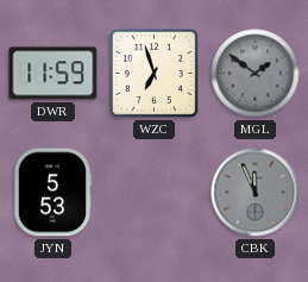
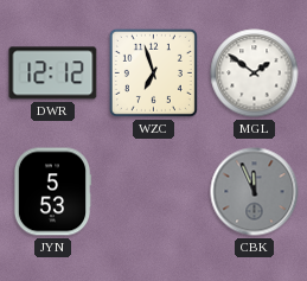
DWR: 11:59 -> 12:12
MGL dial: grey -> white
